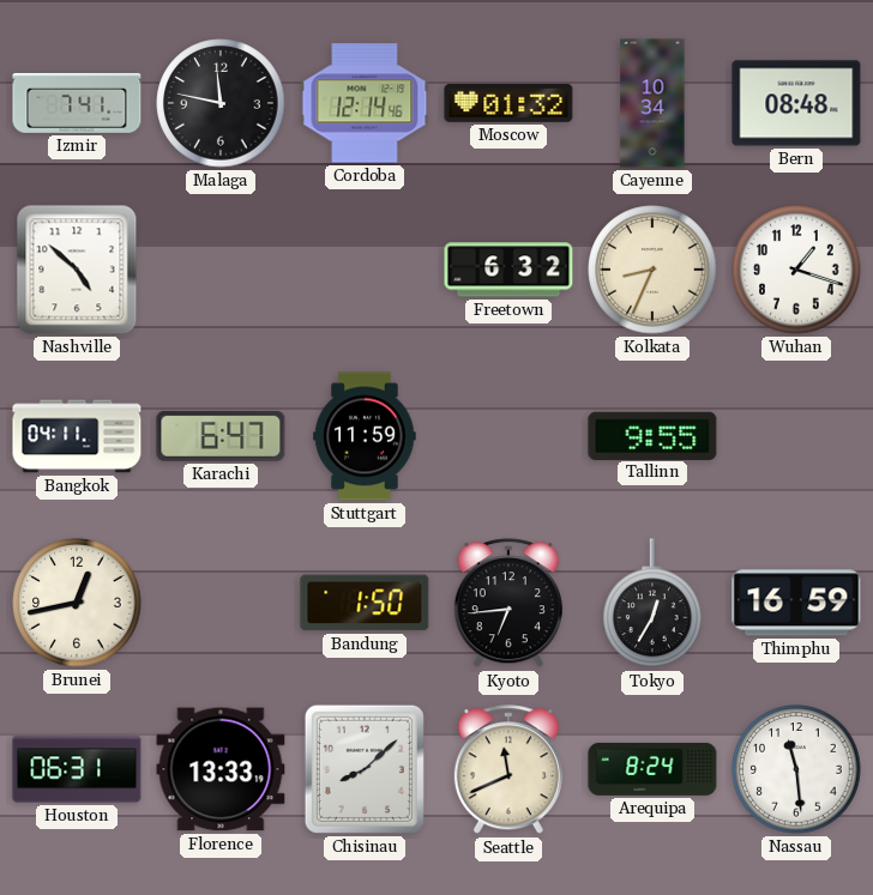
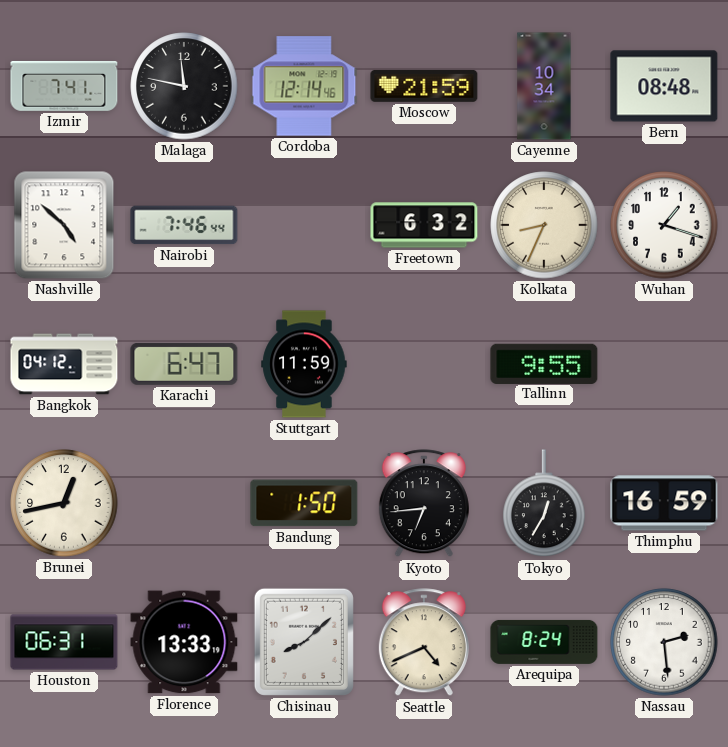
Moscow: 01:32 -> 21:59
Nairobi: none -> 7:46
Bangkok: 04:11 -> 04:12
Seattle: 11:41 -> 4:41
Nassau: 11:29 -> 2:29
